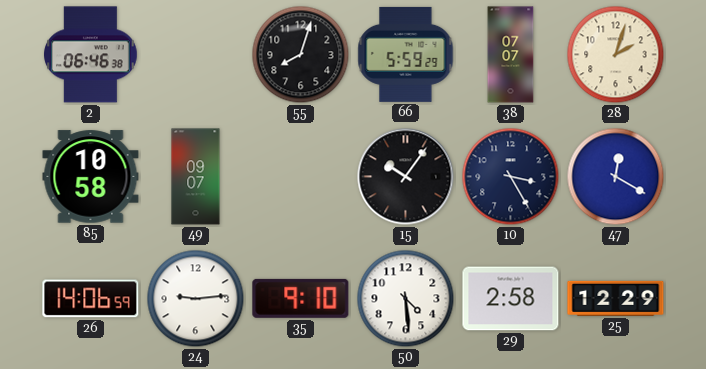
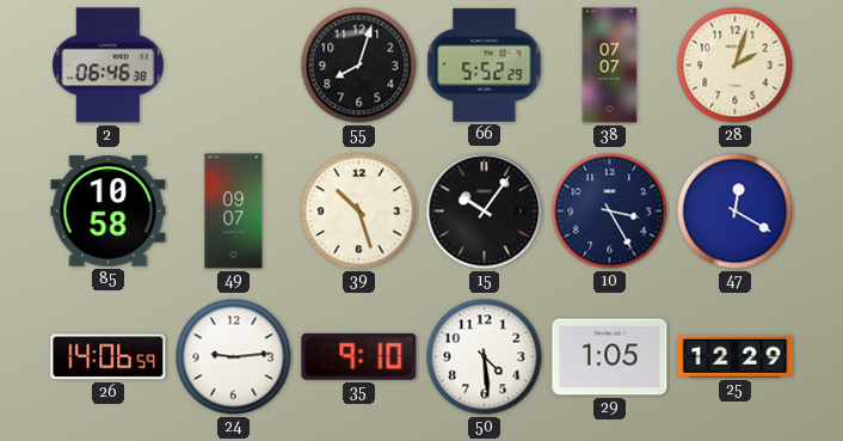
66: 5:59 -> 5:52
39: none -> 10:27
29: 2:58 -> 1:05
